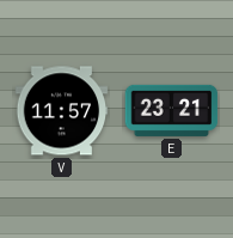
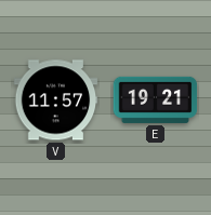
E: 23:21 -> 19:21
